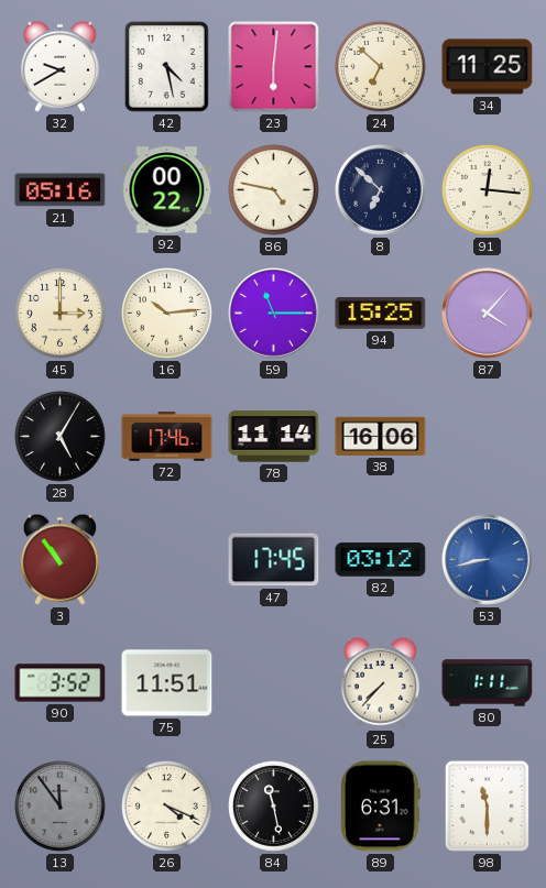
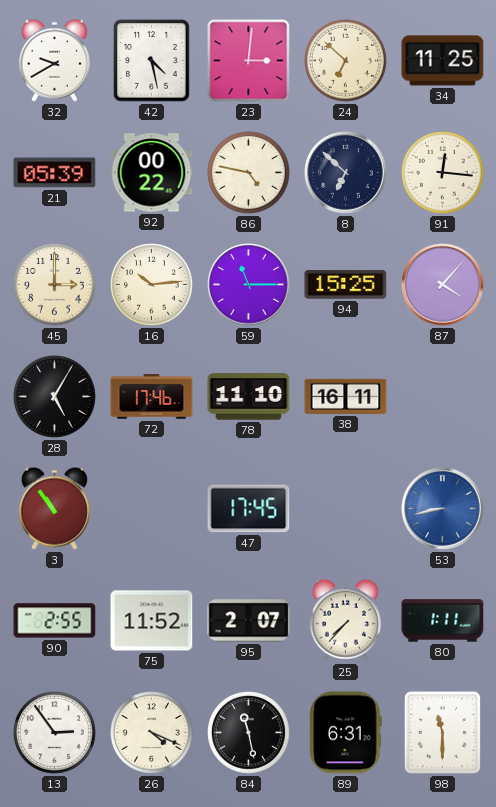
23: 6:01 -> 3:01
21: 05:16 -> 05:39
78: 11:14 -> 11:10
38: 16:06 -> 16:11
82: 03:12 -> none
90: 3:52 -> 2:55
75: 11:51 -> 11:52
95: none -> 2:07
13: 11:54 -> 2:54
13 dial: grey -> white
